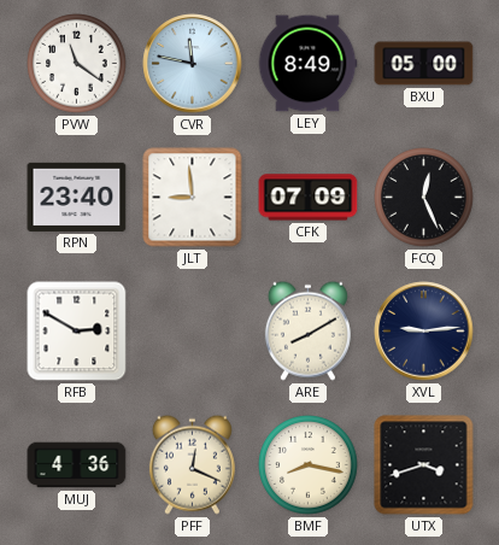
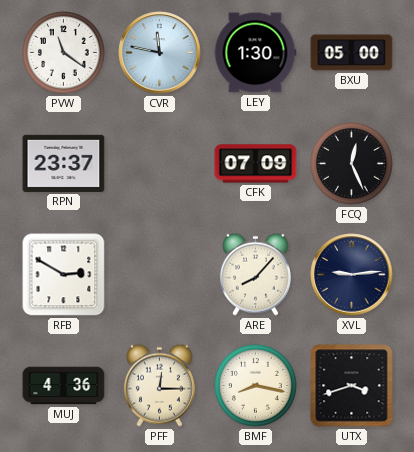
LEY: 8:49 -> 1:30
RPN: 23:40 -> 23:37
JLT: 8:59 -> none
ARE: 8:10 -> 8:07
PFF: 12:19 -> 12:15
